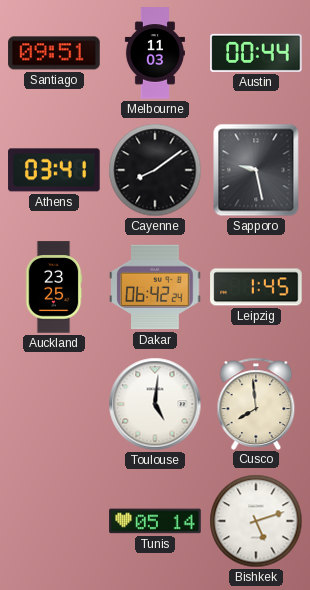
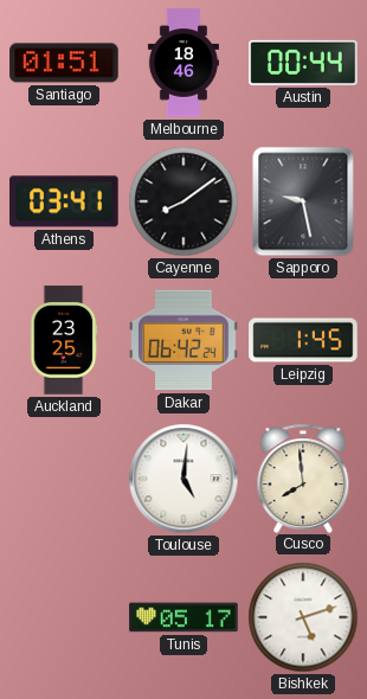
Santiago: 09:51 -> 01:51
Melbourne: 11:03 -> 18:46
Tunis: 05:14 -> 05:17
